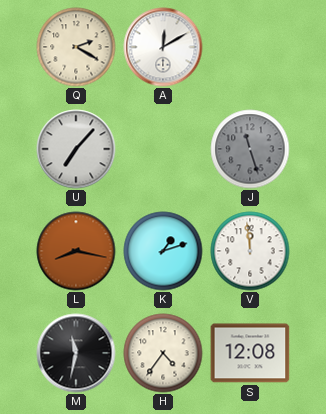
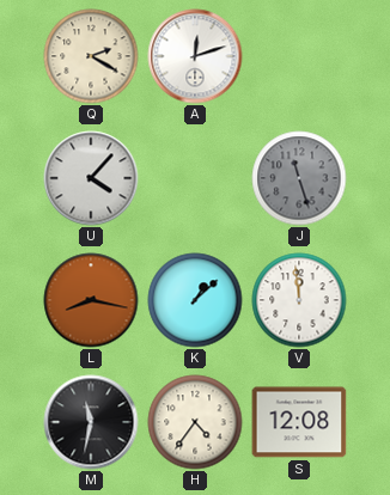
A: 12:10 -> 12:12
U: 7:07 -> 4:07
K: 1:12 -> 1:08
